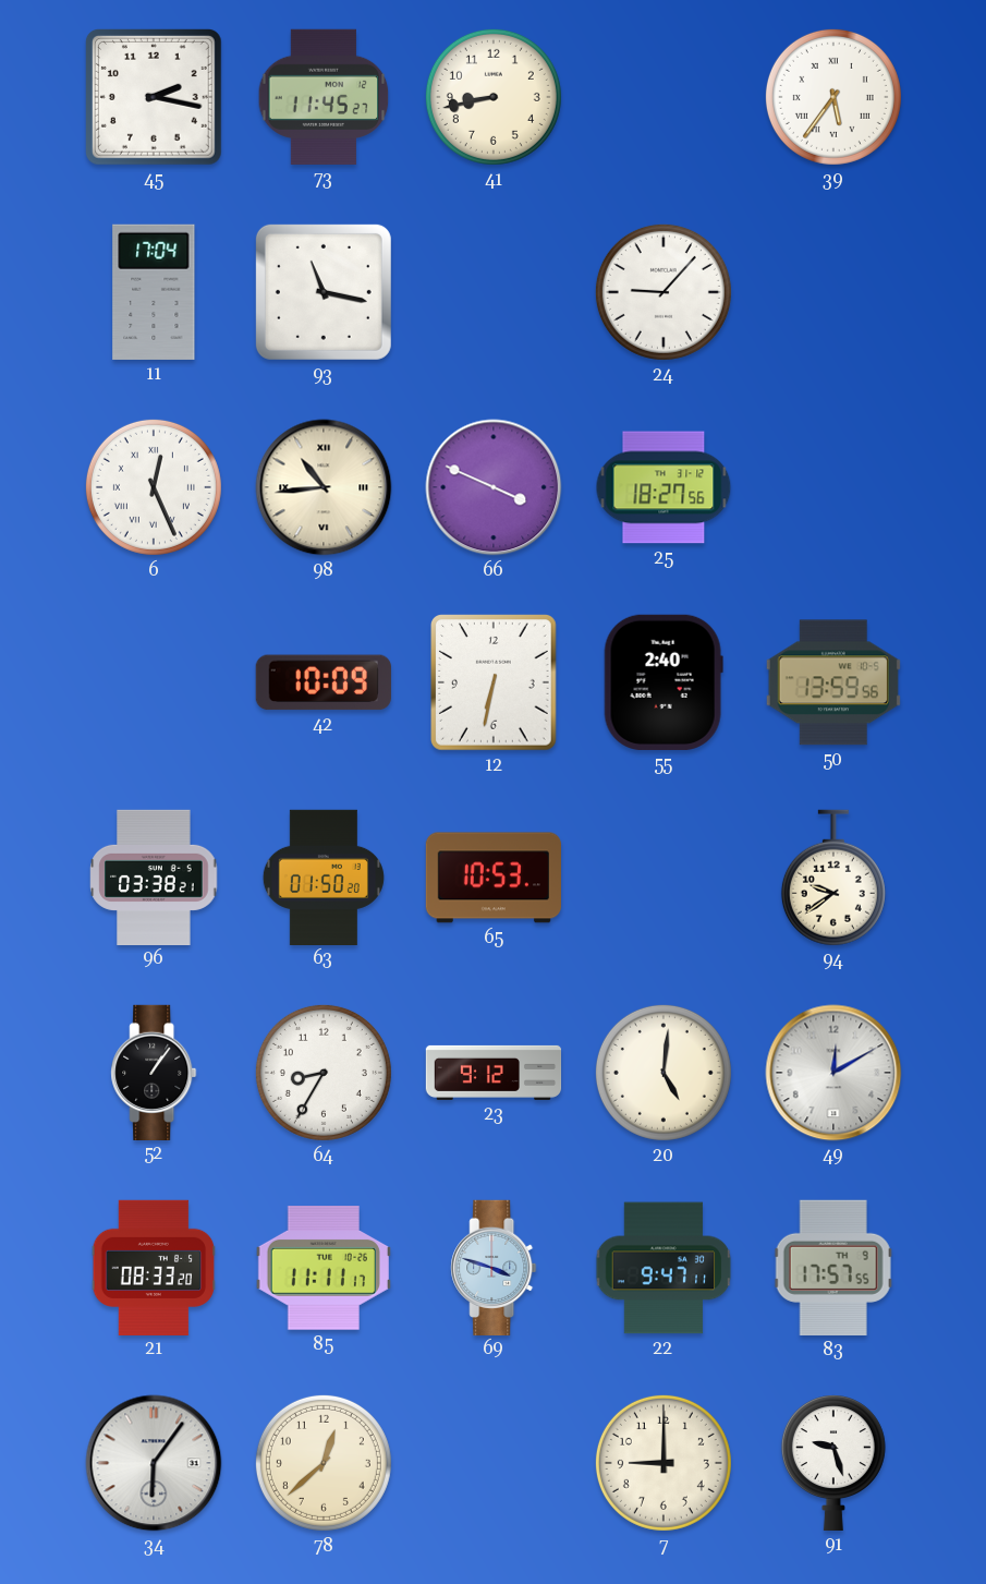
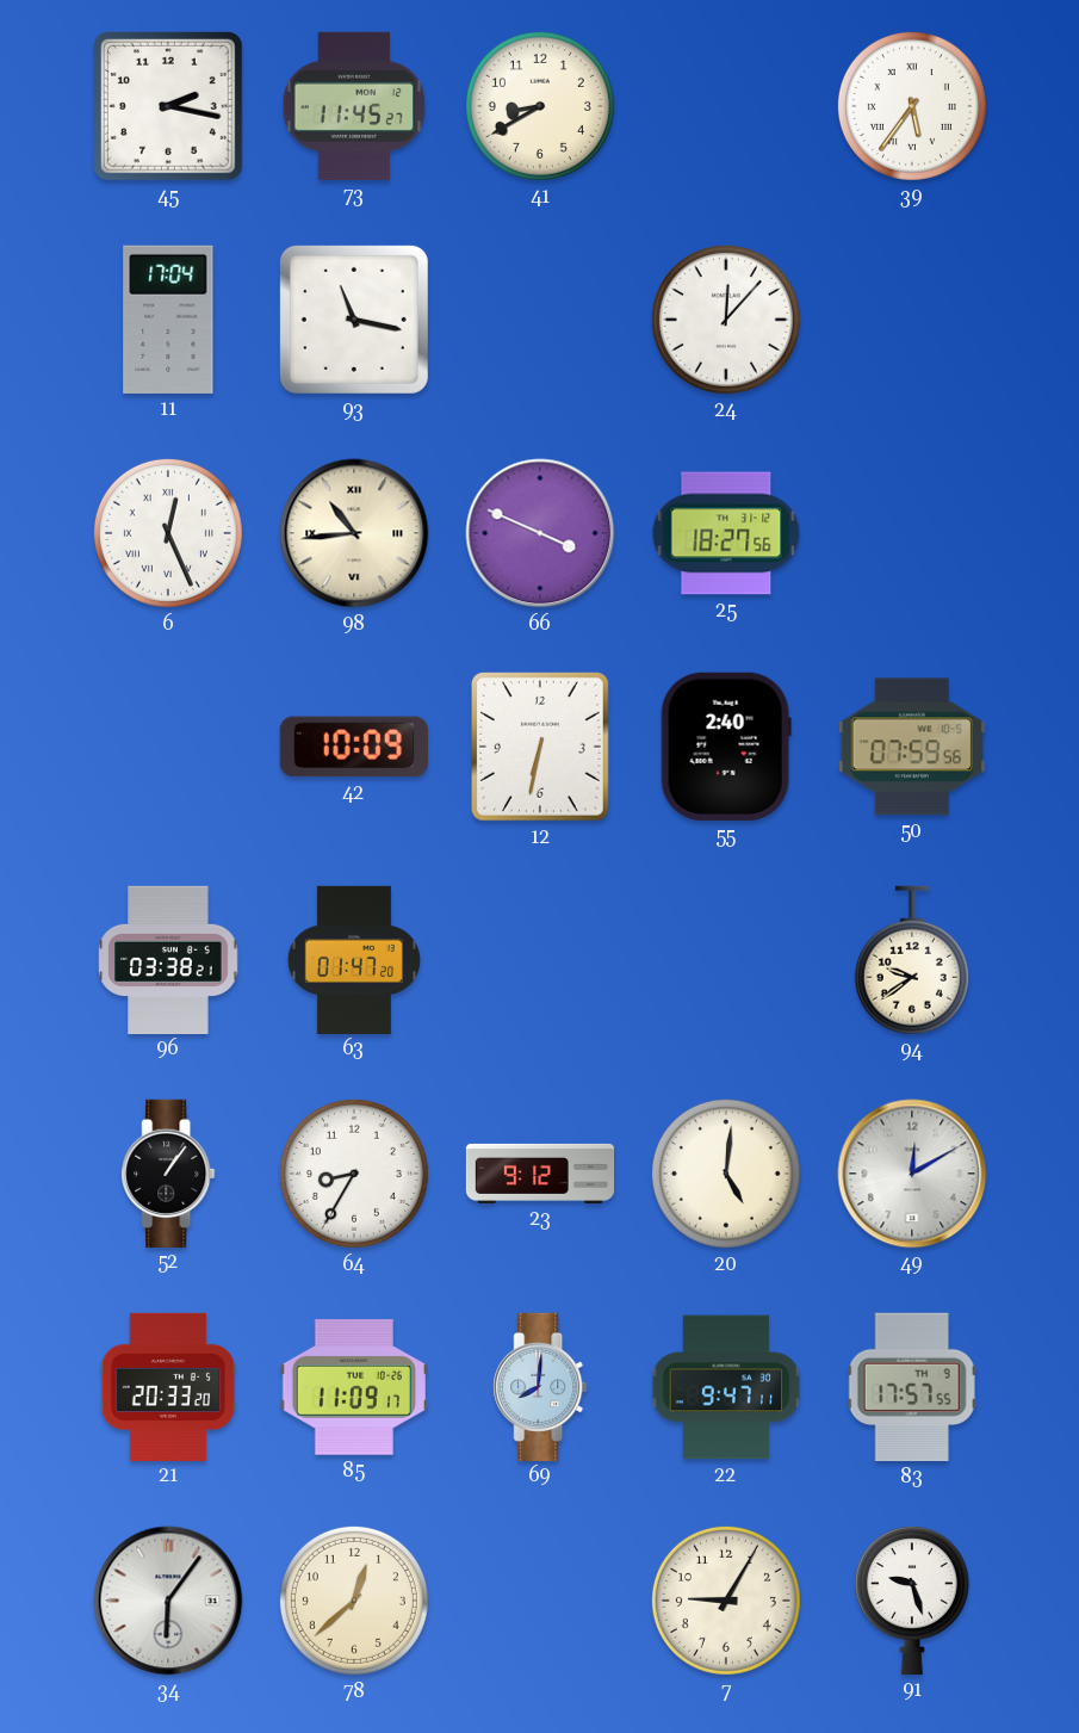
41: 8:43 -> 8:40
24: 9:07 -> 12:07
50: 13:59 -> 07:59
63: 01:50 -> 01:47
65: 10:53 -> none
21: 08:33 -> 20:33
85: 11:11 -> 11:09
69: 3:48 -> 8:01
7: 9:00 -> 9:05
